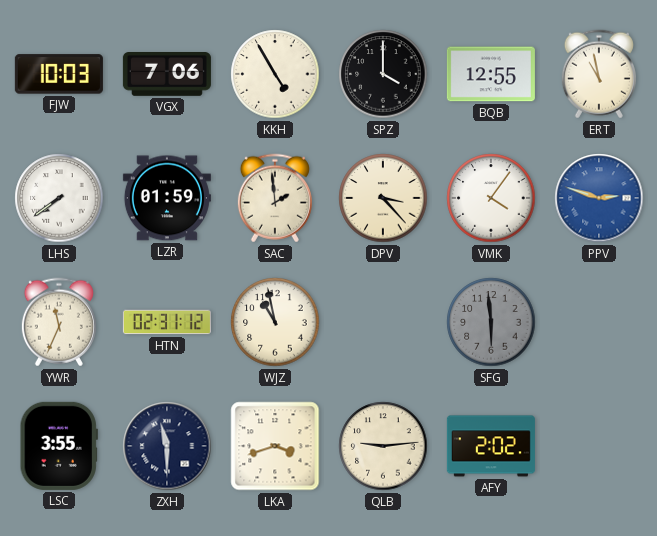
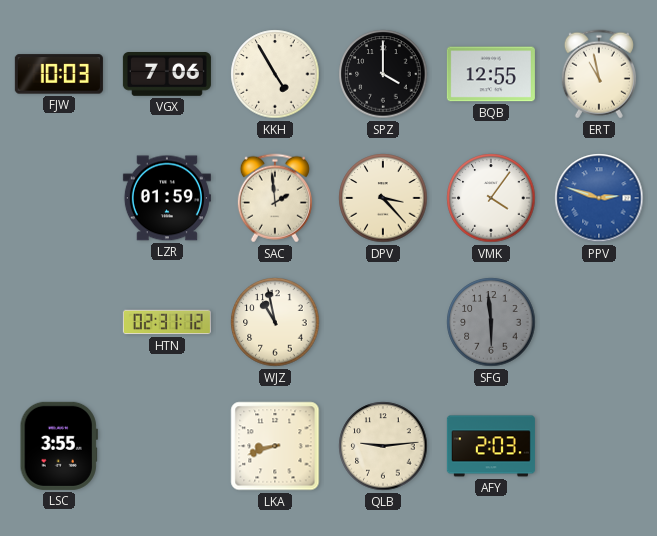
LHS: 7:39 -> none
YWR: 11:34 -> none
ZXH: 11:30 -> none
LKA: 3:42 -> 8:42
AFY: 2:02 -> 2:03
